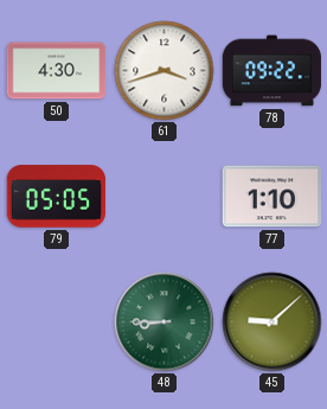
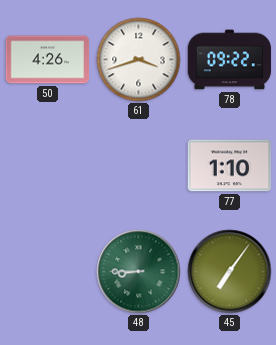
50: 4:30 -> 4:26
79: 05:05 -> none
45: 9:08 -> 7:06
